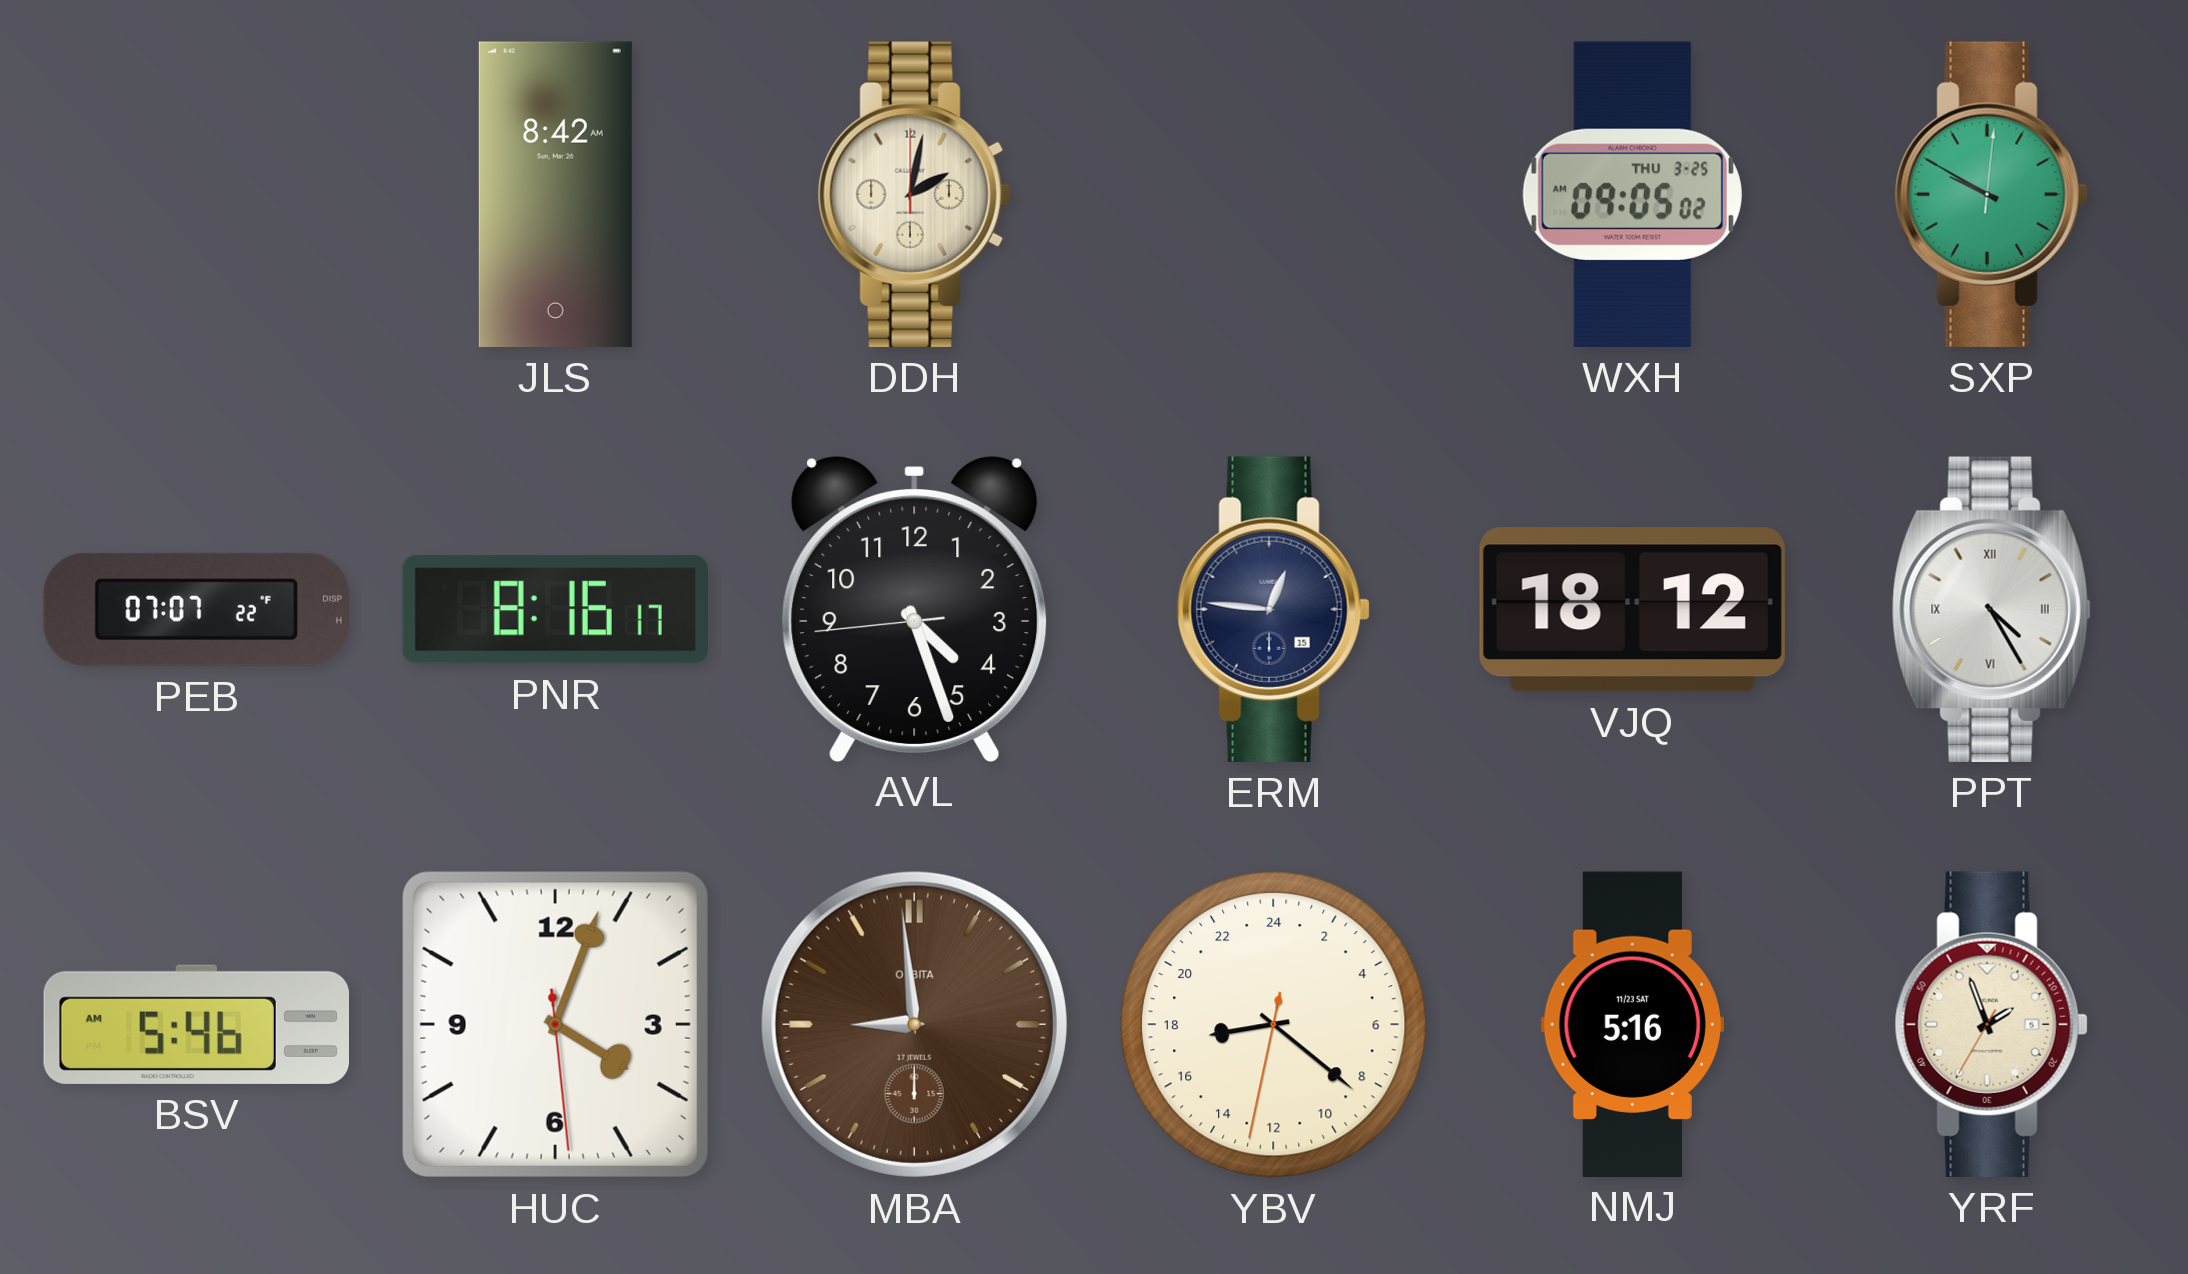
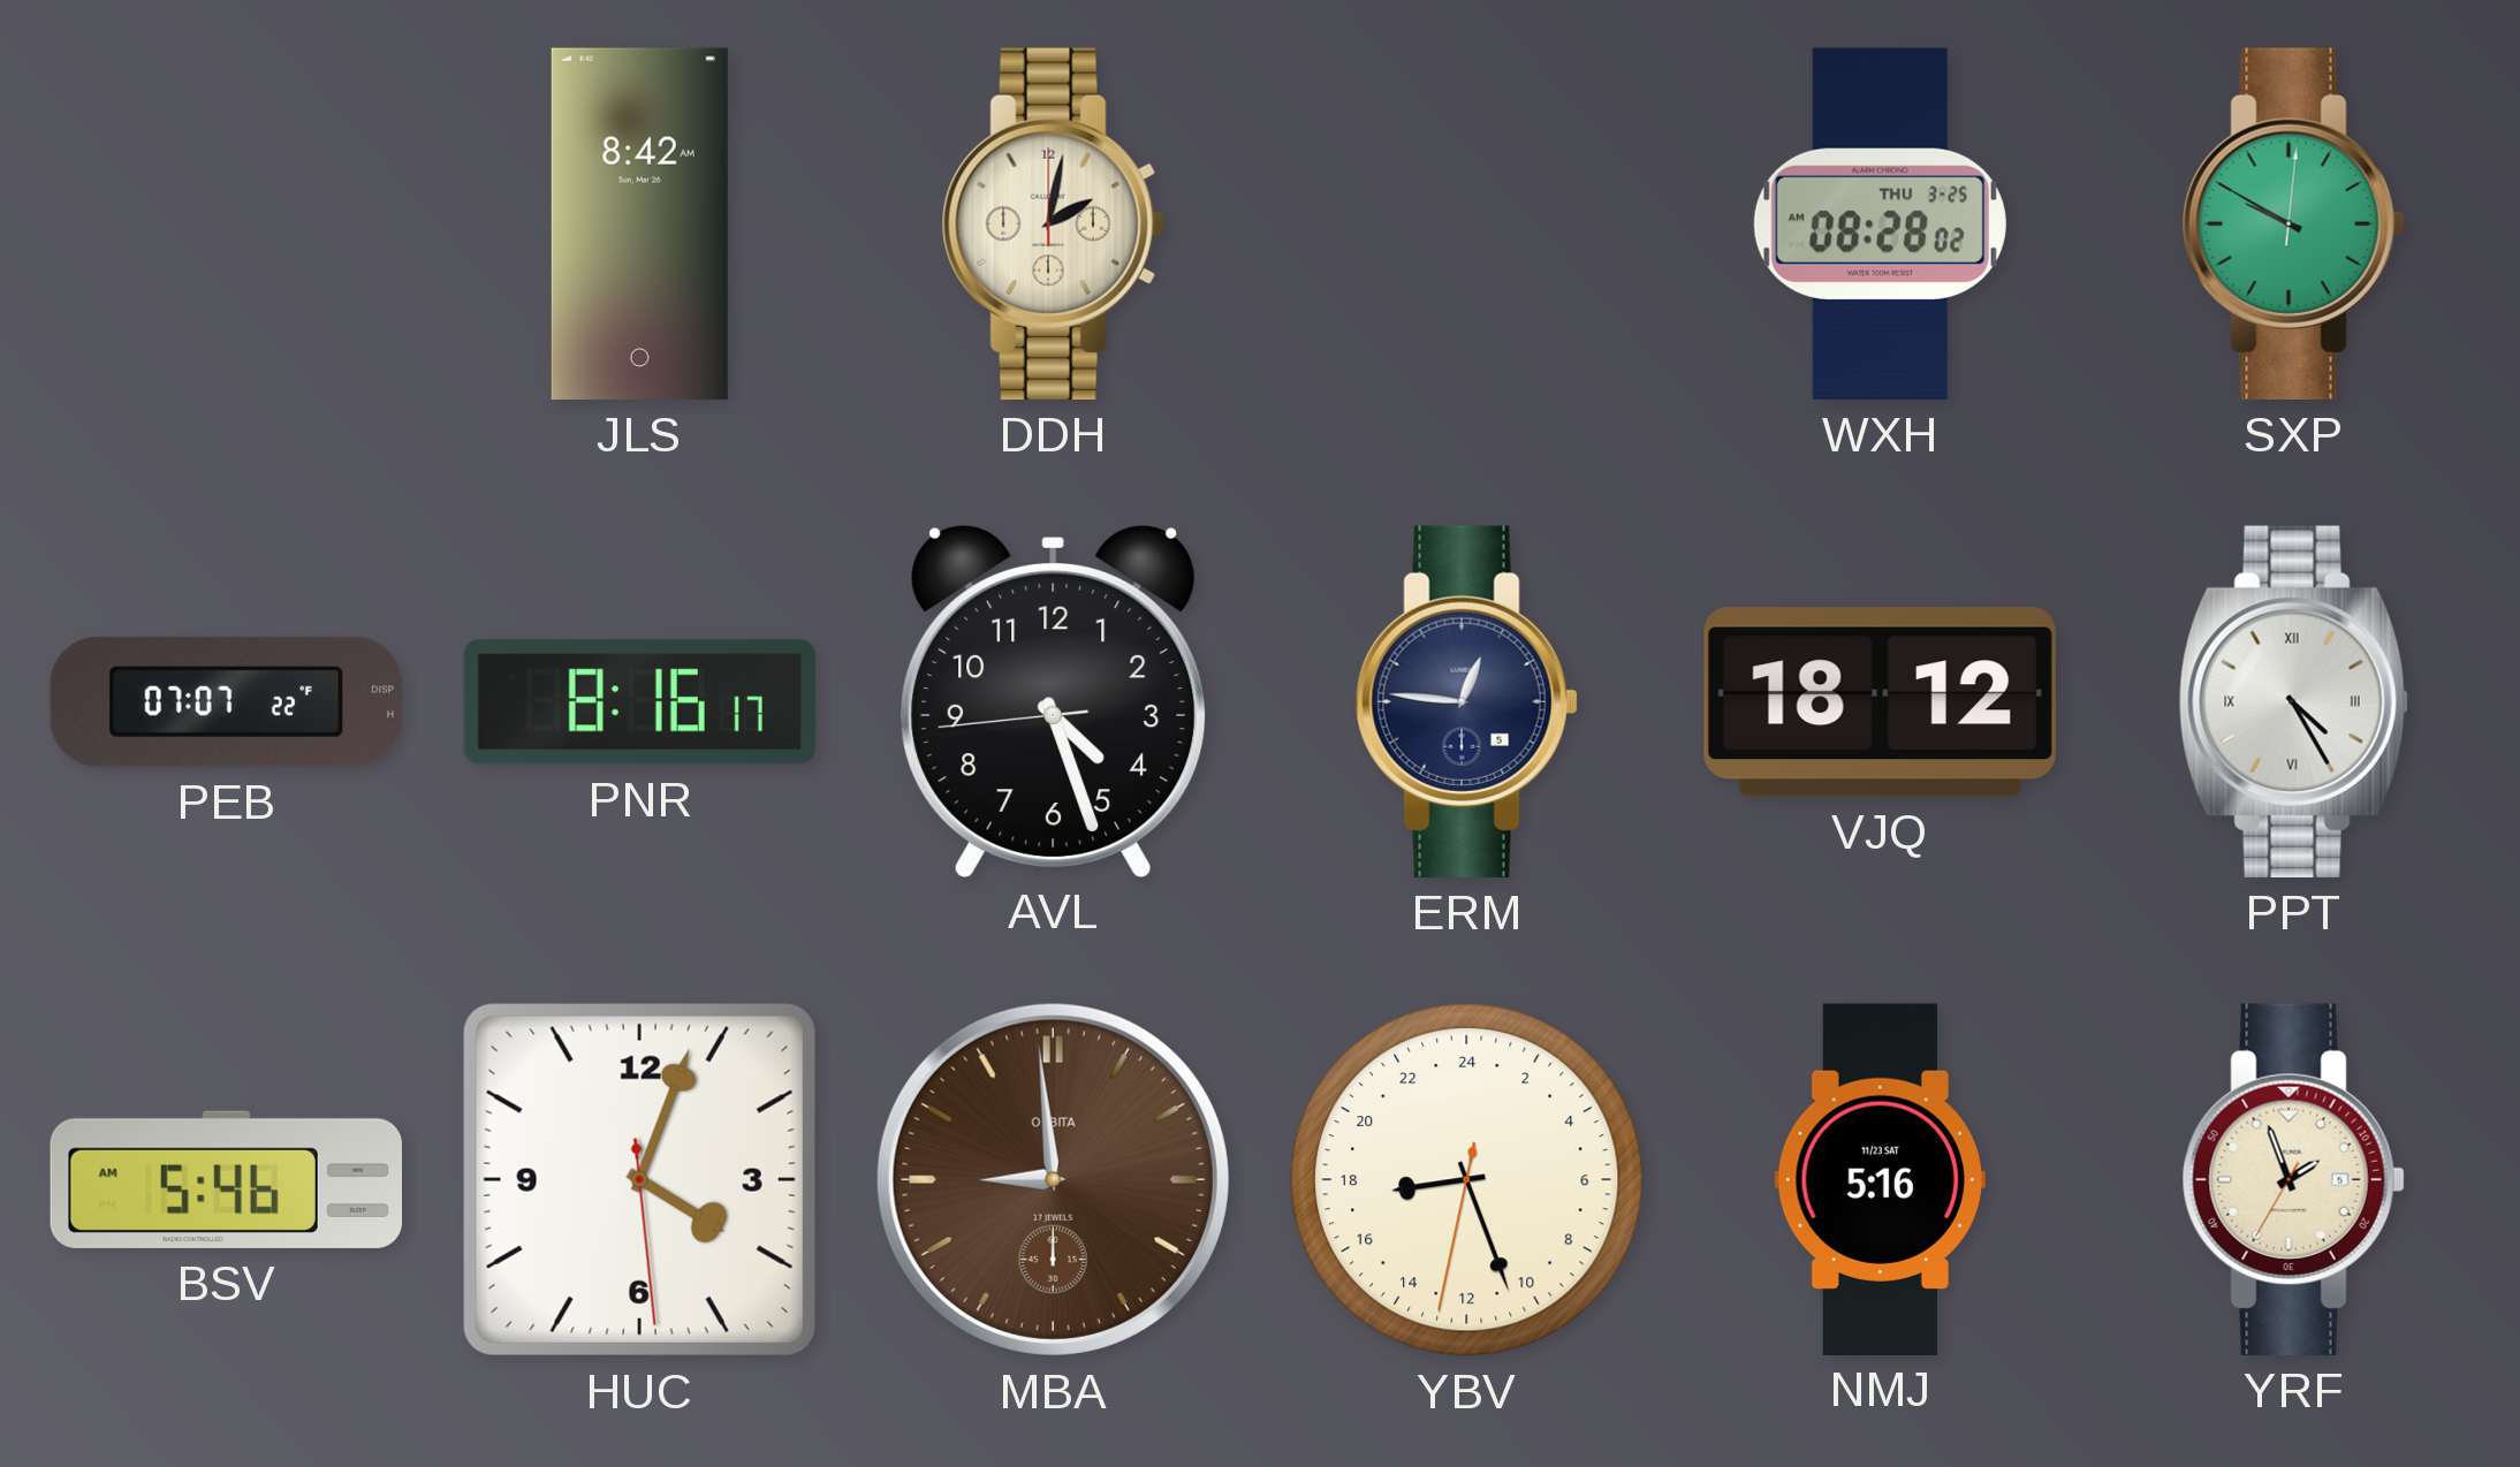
WXH: 09:05 -> 08:28
ERM date: 15 -> 5
YBV: 17:21 -> 17:26
